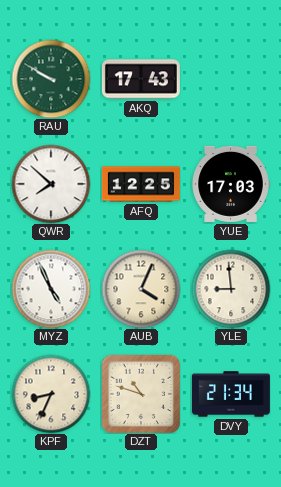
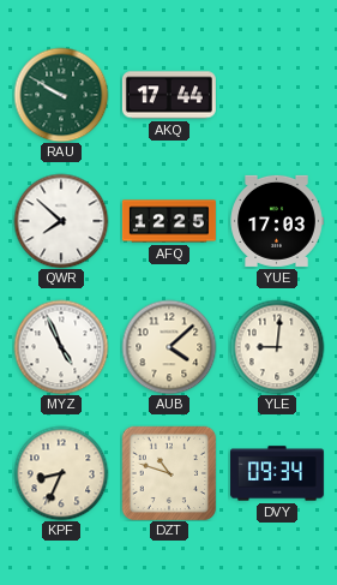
AKQ: 17:43 -> 17:44
AUB: 4:04 -> 4:08
YLE: 8:59 -> 9:01
DVY: 21:34 -> 09:34
